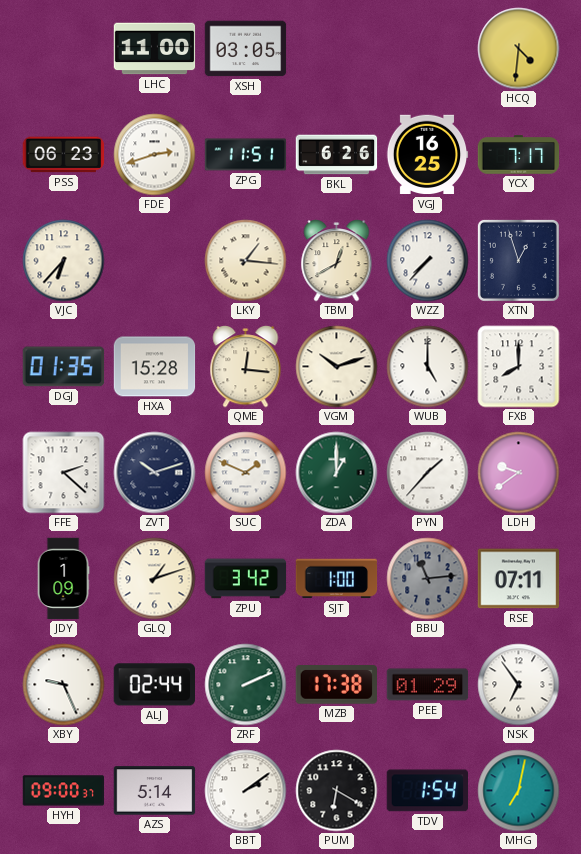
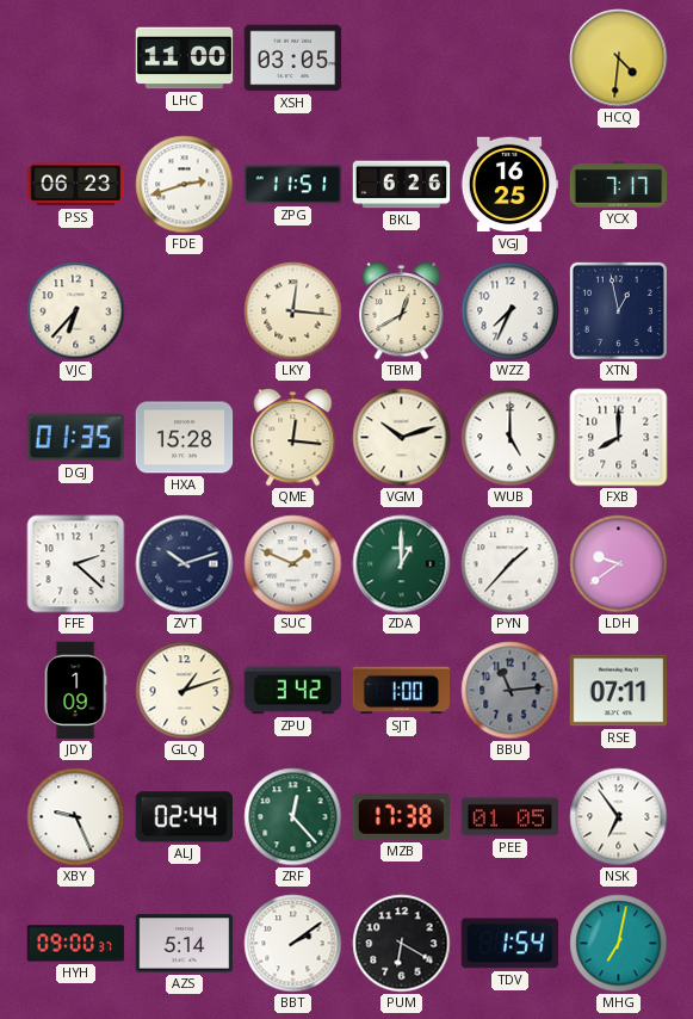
LKY: 1:16 -> 12:16
WZZ: 7:37 -> 7:34
XTN: 12:57 -> 12:58
ZRF: 2:11 -> 12:23
PEE: 01:29 -> 01:05
